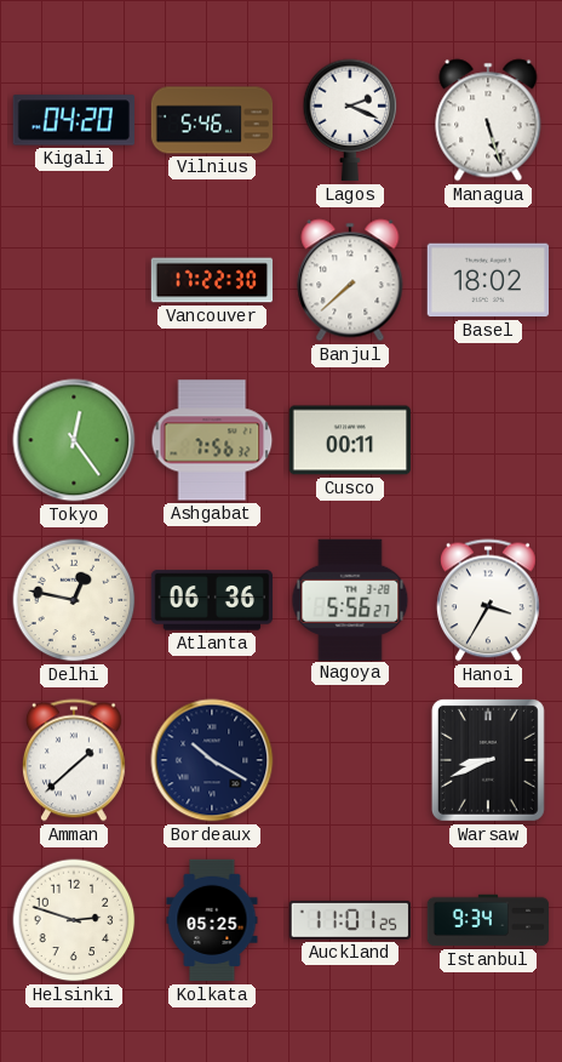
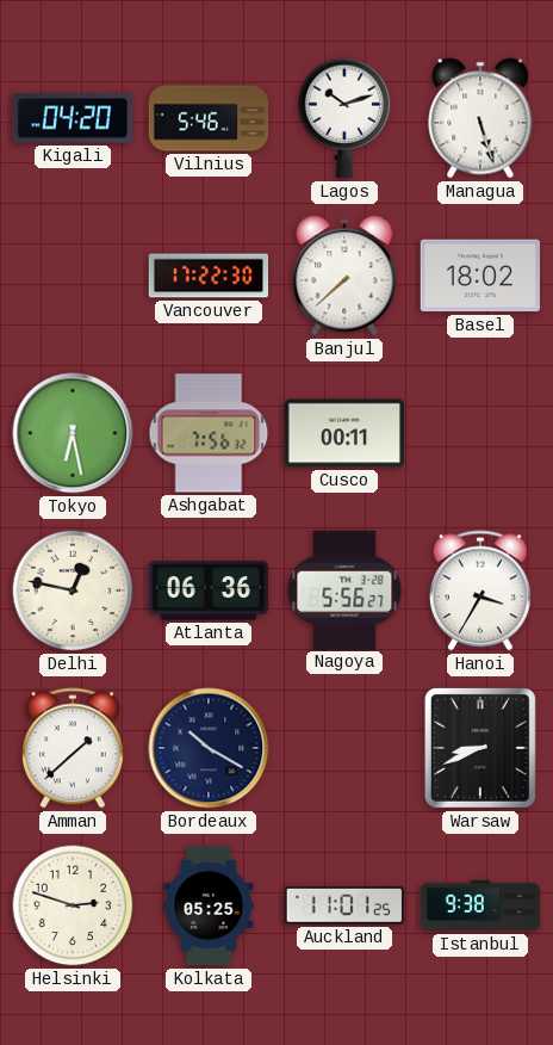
Lagos: 2:19 -> 10:12
Tokyo: 12:24 -> 6:28
Istanbul: 9:34 -> 9:38
